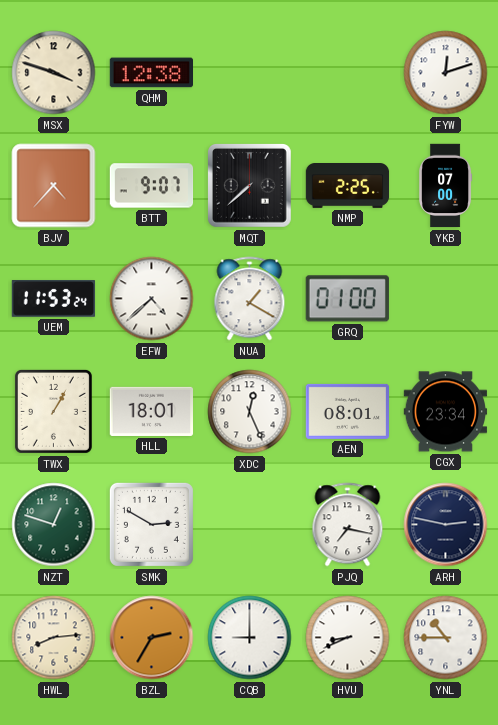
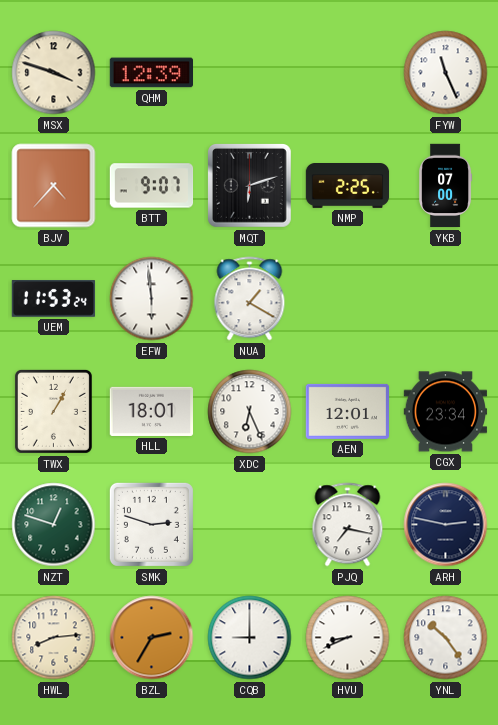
QHM: 12:38 -> 12:39
FYW: 12:12 -> 11:26
MQT: 7:38 -> 6:12
EFW: 4:38 -> 5:59
GRQ: 01:00 -> none
XDC: 12:26 -> 6:26
AEN: 08:01 -> 12:01
SMK: 2:50 -> 2:48
YNL: 10:45 -> 10:24
